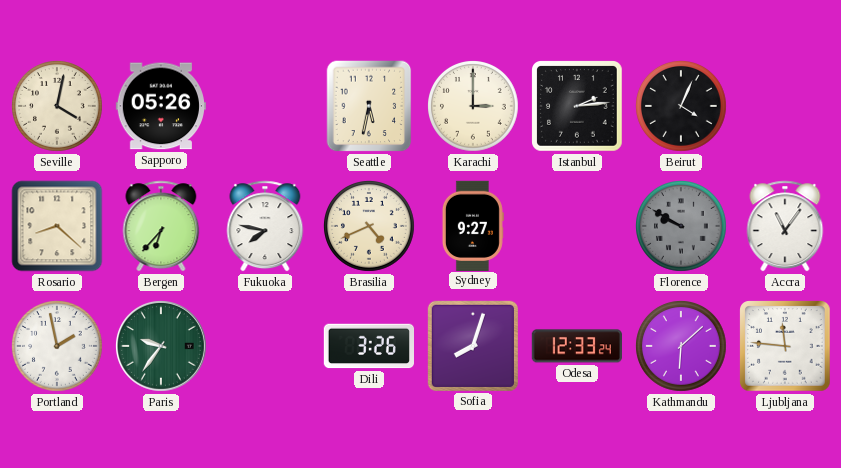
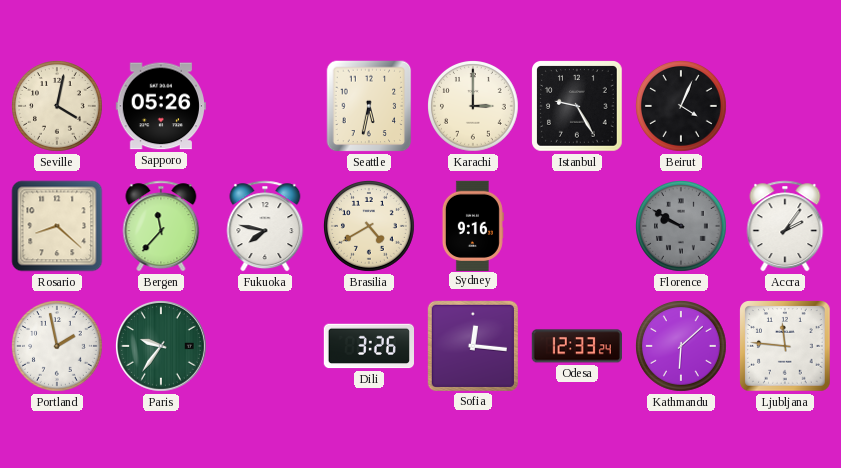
Istanbul: 2:14 -> 9:25
Bergen: 6:37 -> 11:37
Brasilia: 4:41 -> 4:40
Sydney: 9:27 -> 9:16
Accra: 11:06 -> 2:06
Sofia: 8:03 -> 12:16
